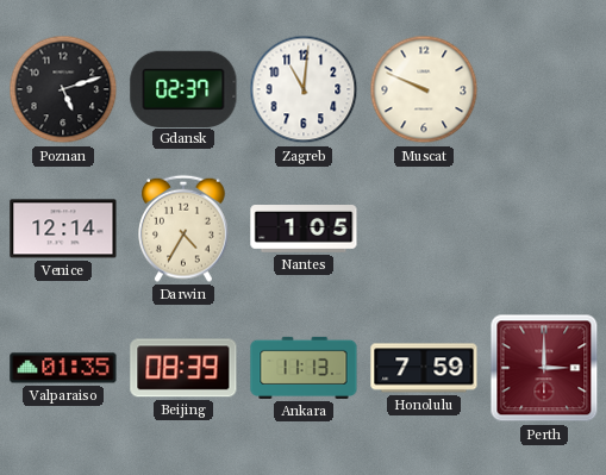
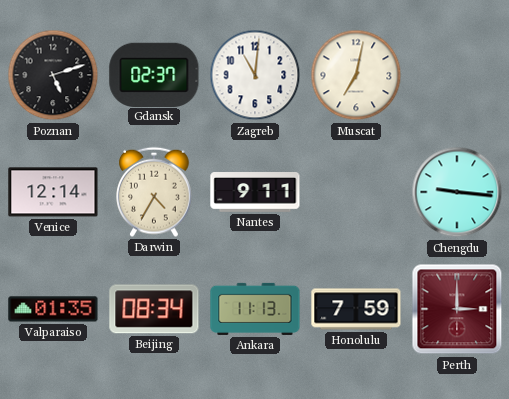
Muscat: 9:49 -> 7:02
Nantes: 1:05 -> 9:11
Chengdu: none -> 9:16
Beijing: 08:39 -> 08:34
